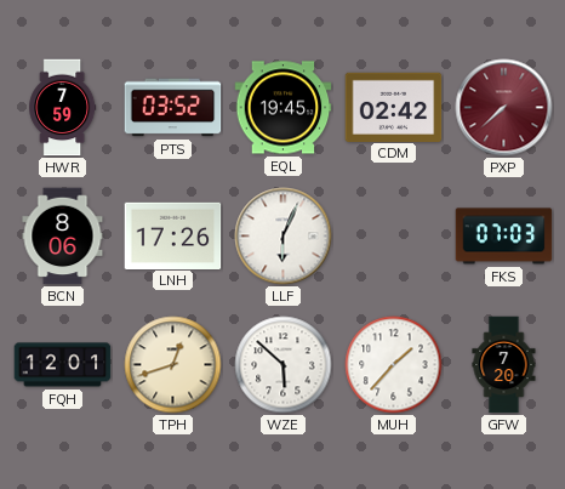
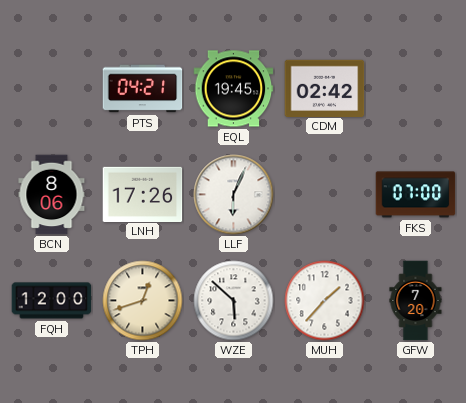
HWR: 7:59 -> none
PTS: 03:52 -> 04:21
PXP: 7:38 -> none
FKS: 07:03 -> 07:00
FQH: 12:01 -> 12:00
